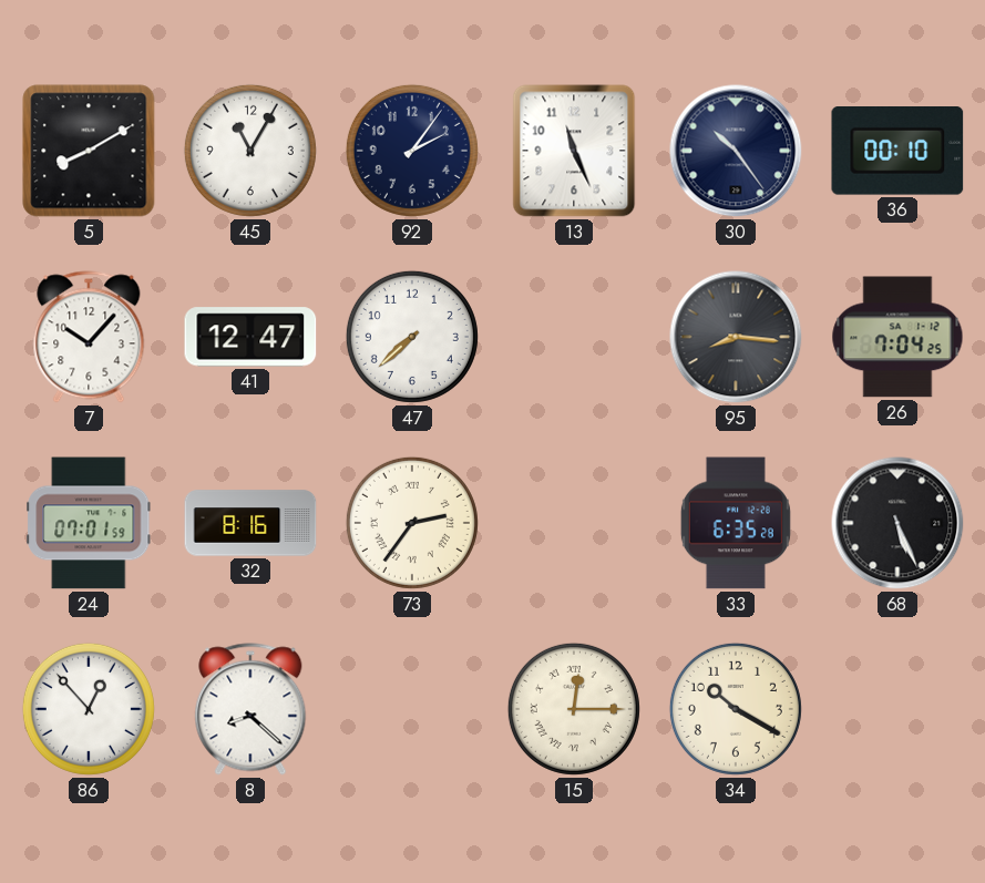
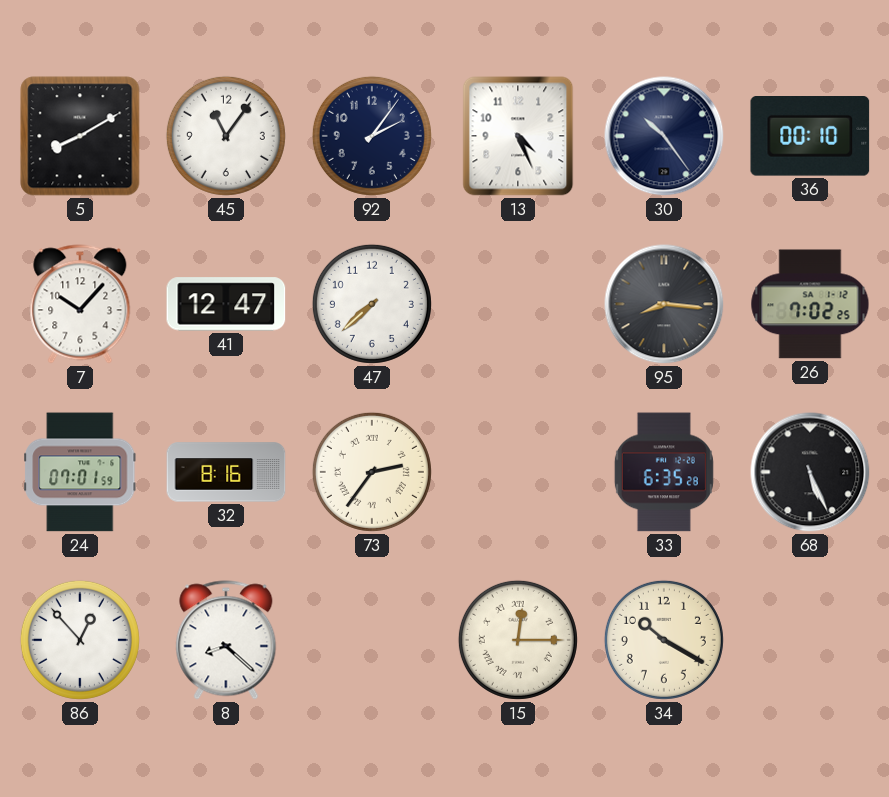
45: 11:05 -> 11:06
13: 11:26 -> 4:26
26: 7:04 -> 7:02
